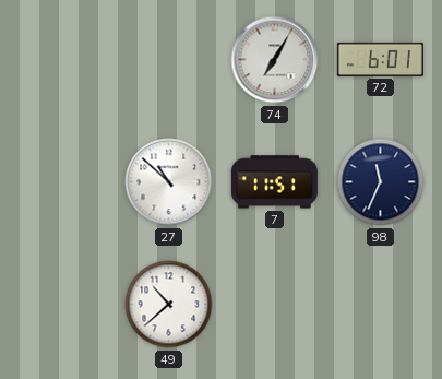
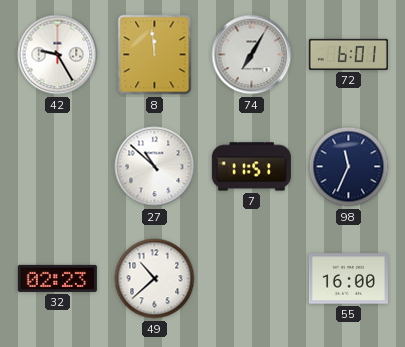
42: none -> 9:25
8: none -> 11:59
32: none -> 02:23
55: none -> 16:00
